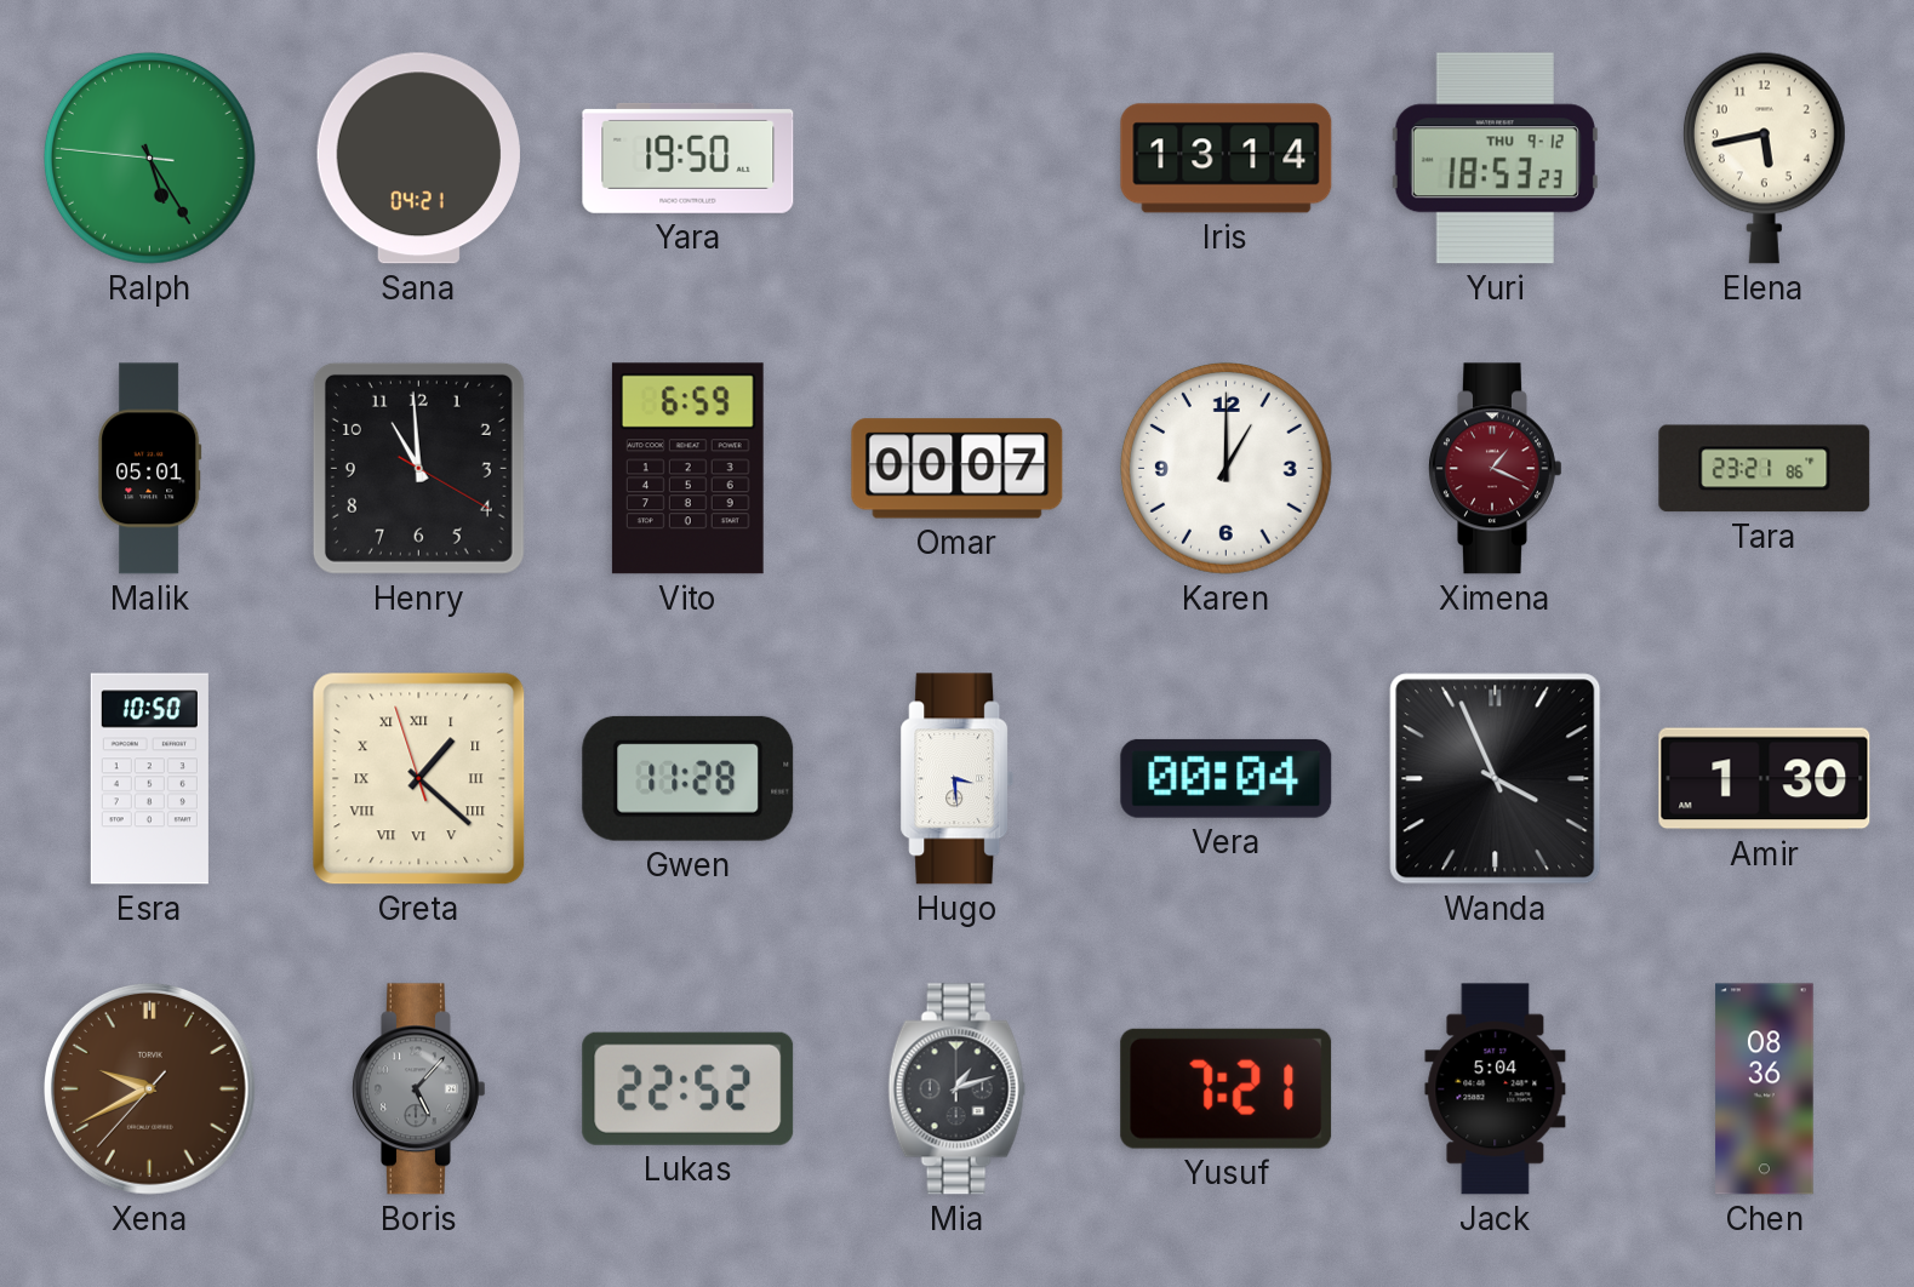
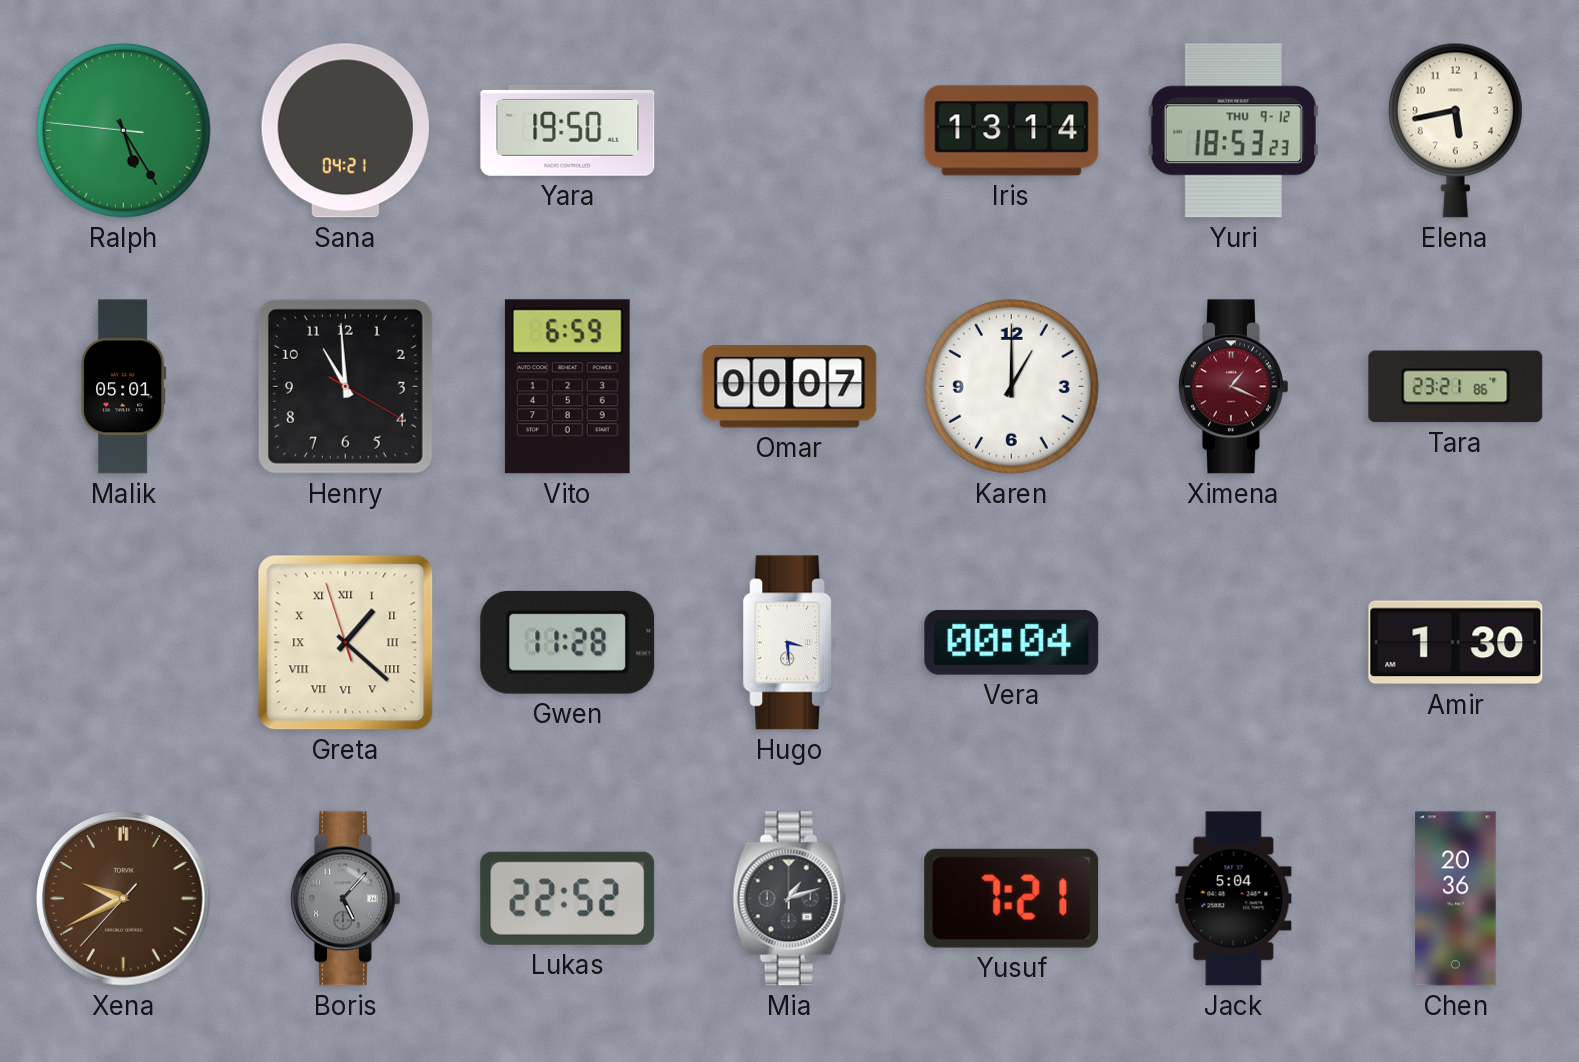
Esra: 10:50 -> none
Wanda: 3:56 -> none
Chen: 08:36 -> 20:36
